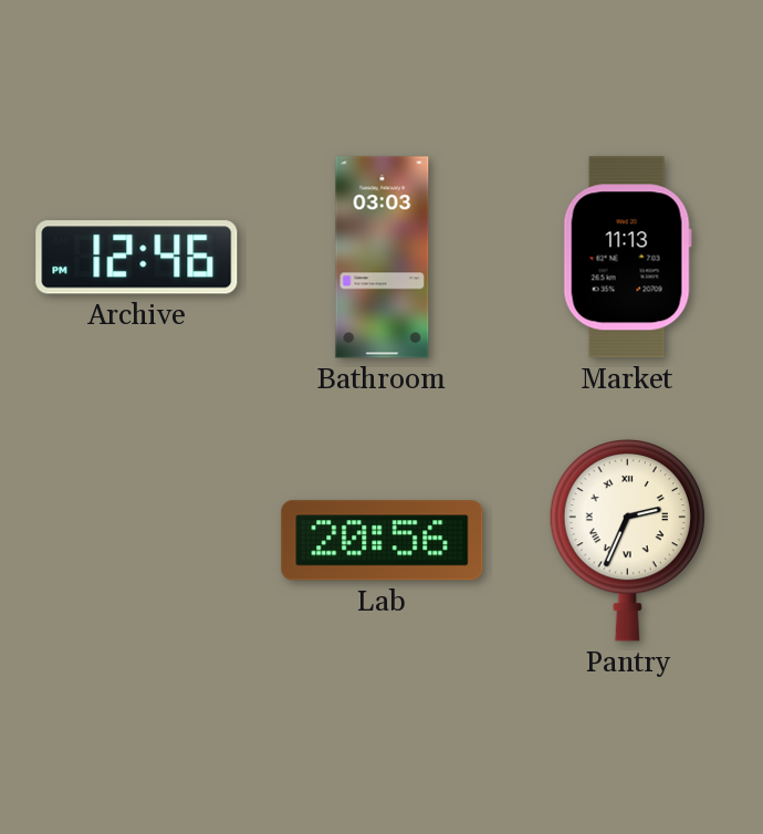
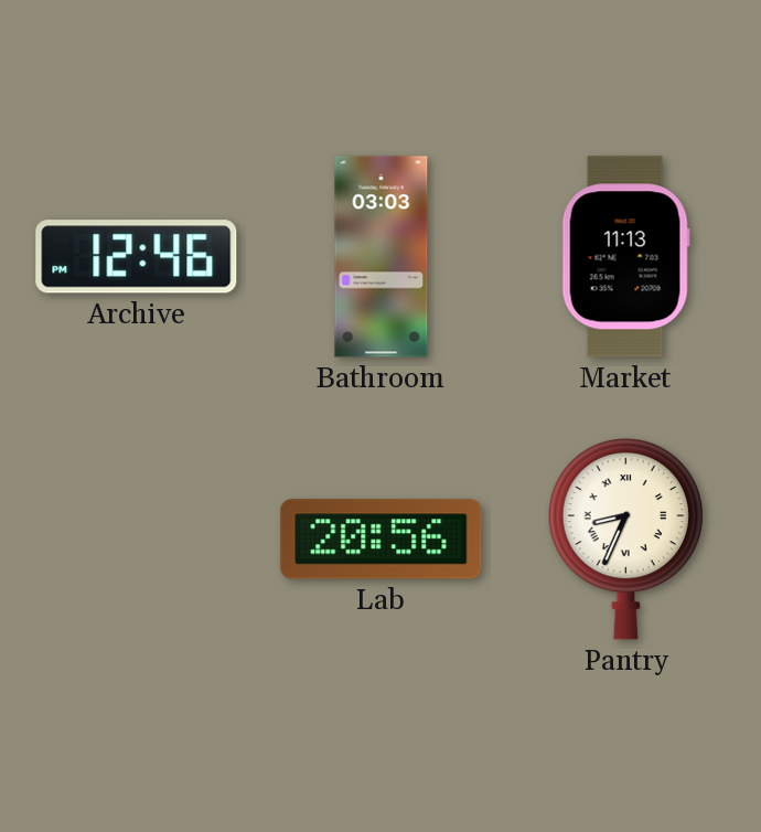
Pantry: 2:34 -> 8:34
